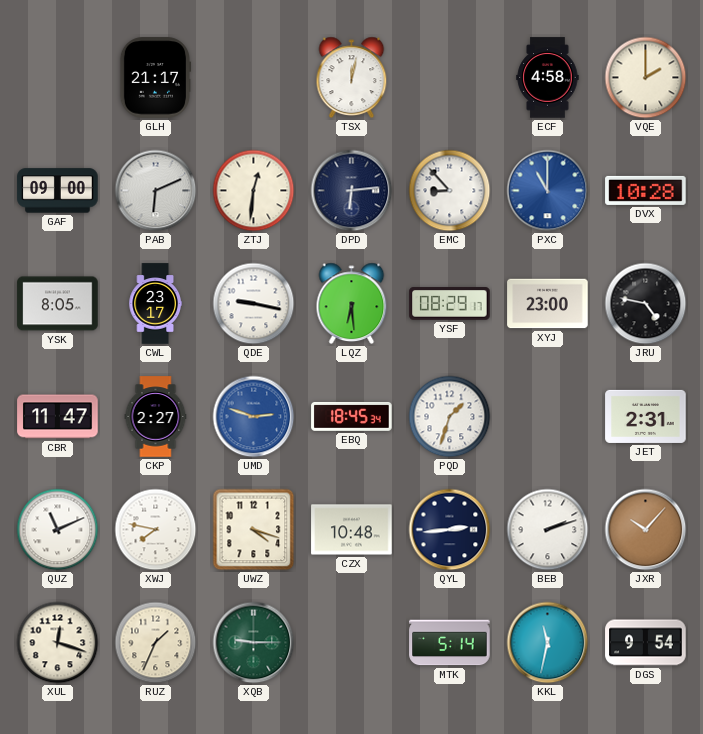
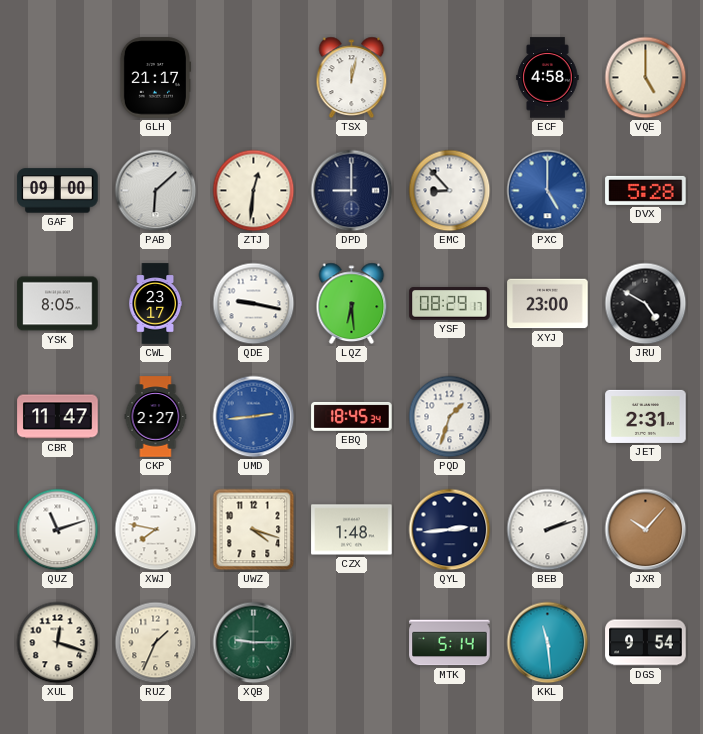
VQE: 2:00 -> 5:00
PAB: 6:11 -> 6:08
DPD: 6:14 -> 9:00
PXC: 11:00 -> 5:00
DVX: 10:28 -> 5:28
JRU: 4:47 -> 4:50
UMD: 2:48 -> 2:44
QUZ: 11:11 -> 11:12
CZX: 10:48 -> 1:48
KKL: 11:32 -> 11:29
